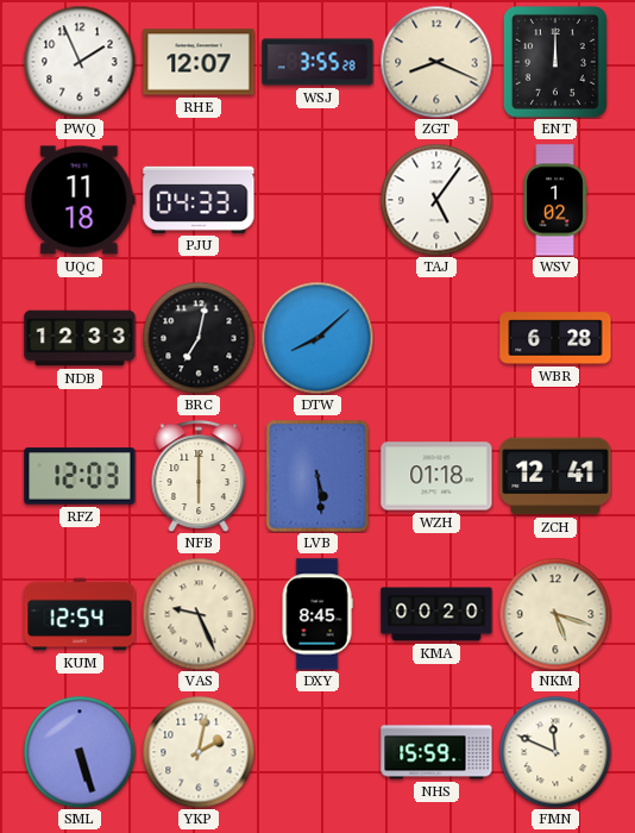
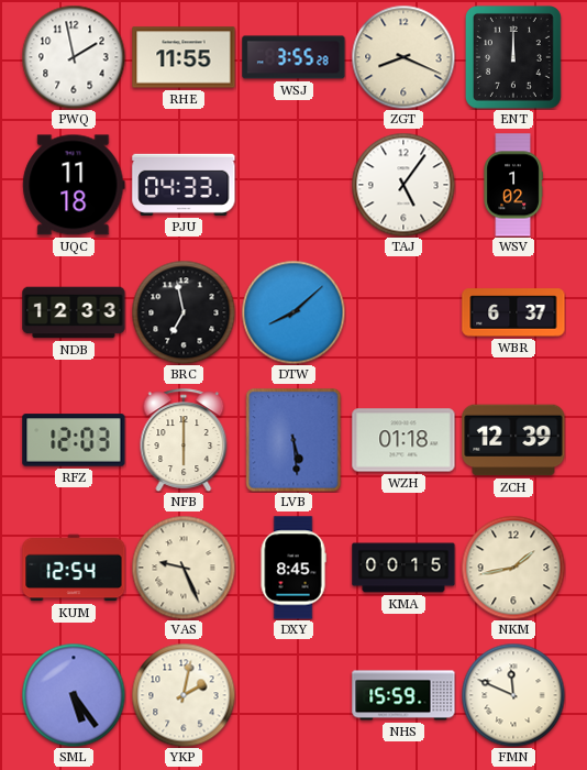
PWQ: 1:56 -> 1:58
RHE: 12:07 -> 11:55
BRC: 7:02 -> 6:58
WBR: 6:28 -> 6:37
ZCH: 12:41 -> 12:39
KMA: 00:20 -> 00:15
NKM: 5:18 -> 1:43
SML: 5:27 -> 5:24
